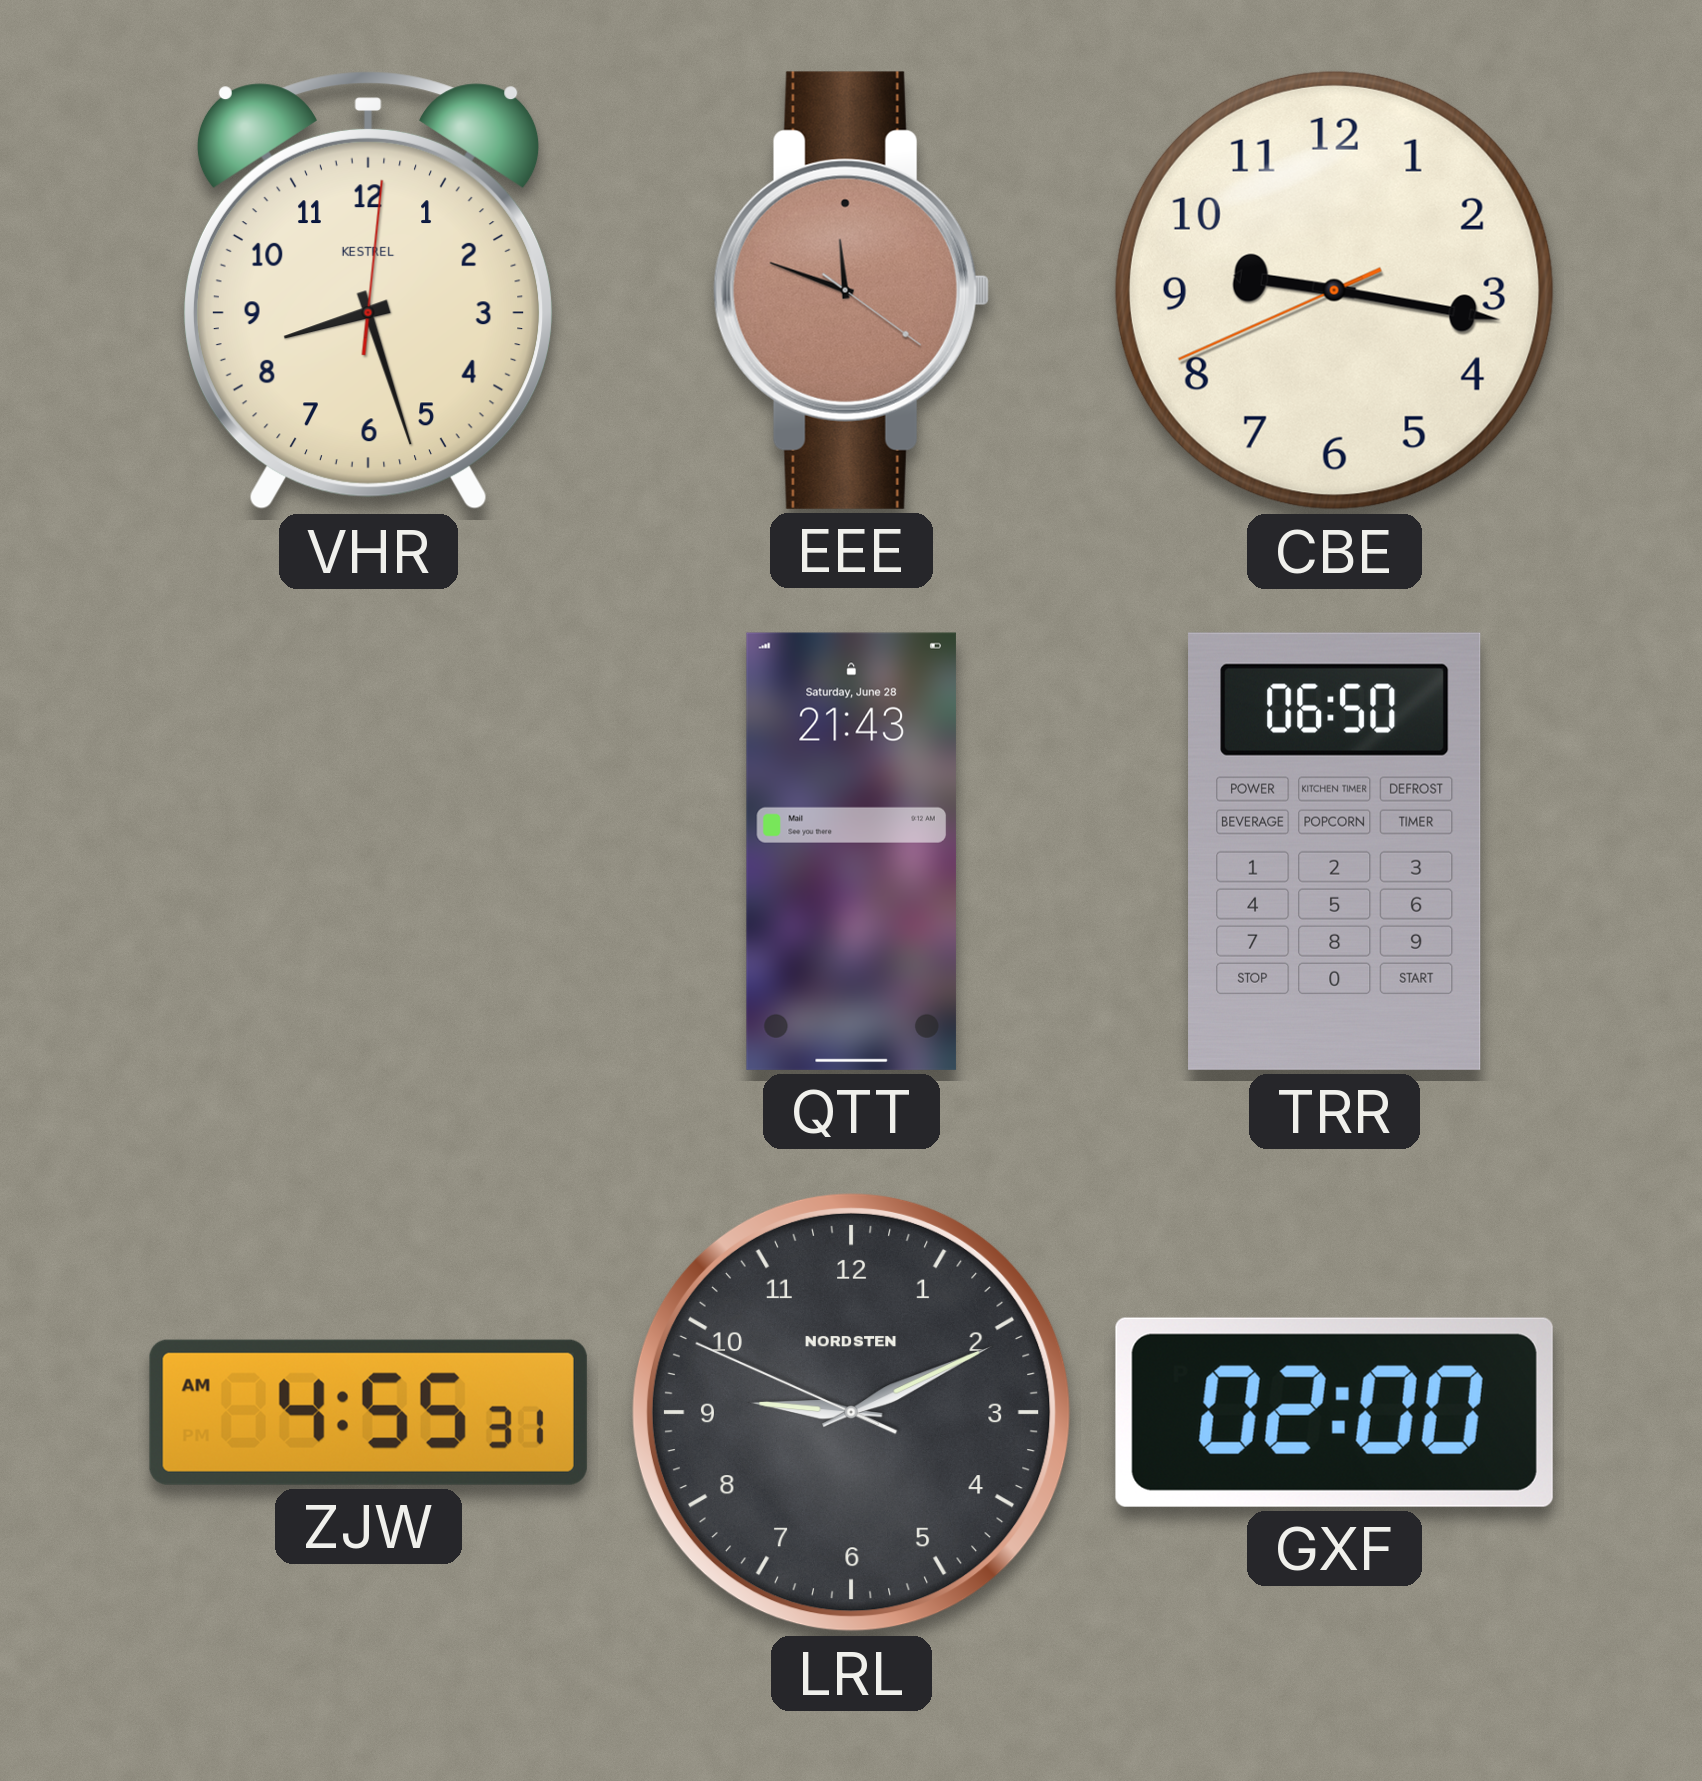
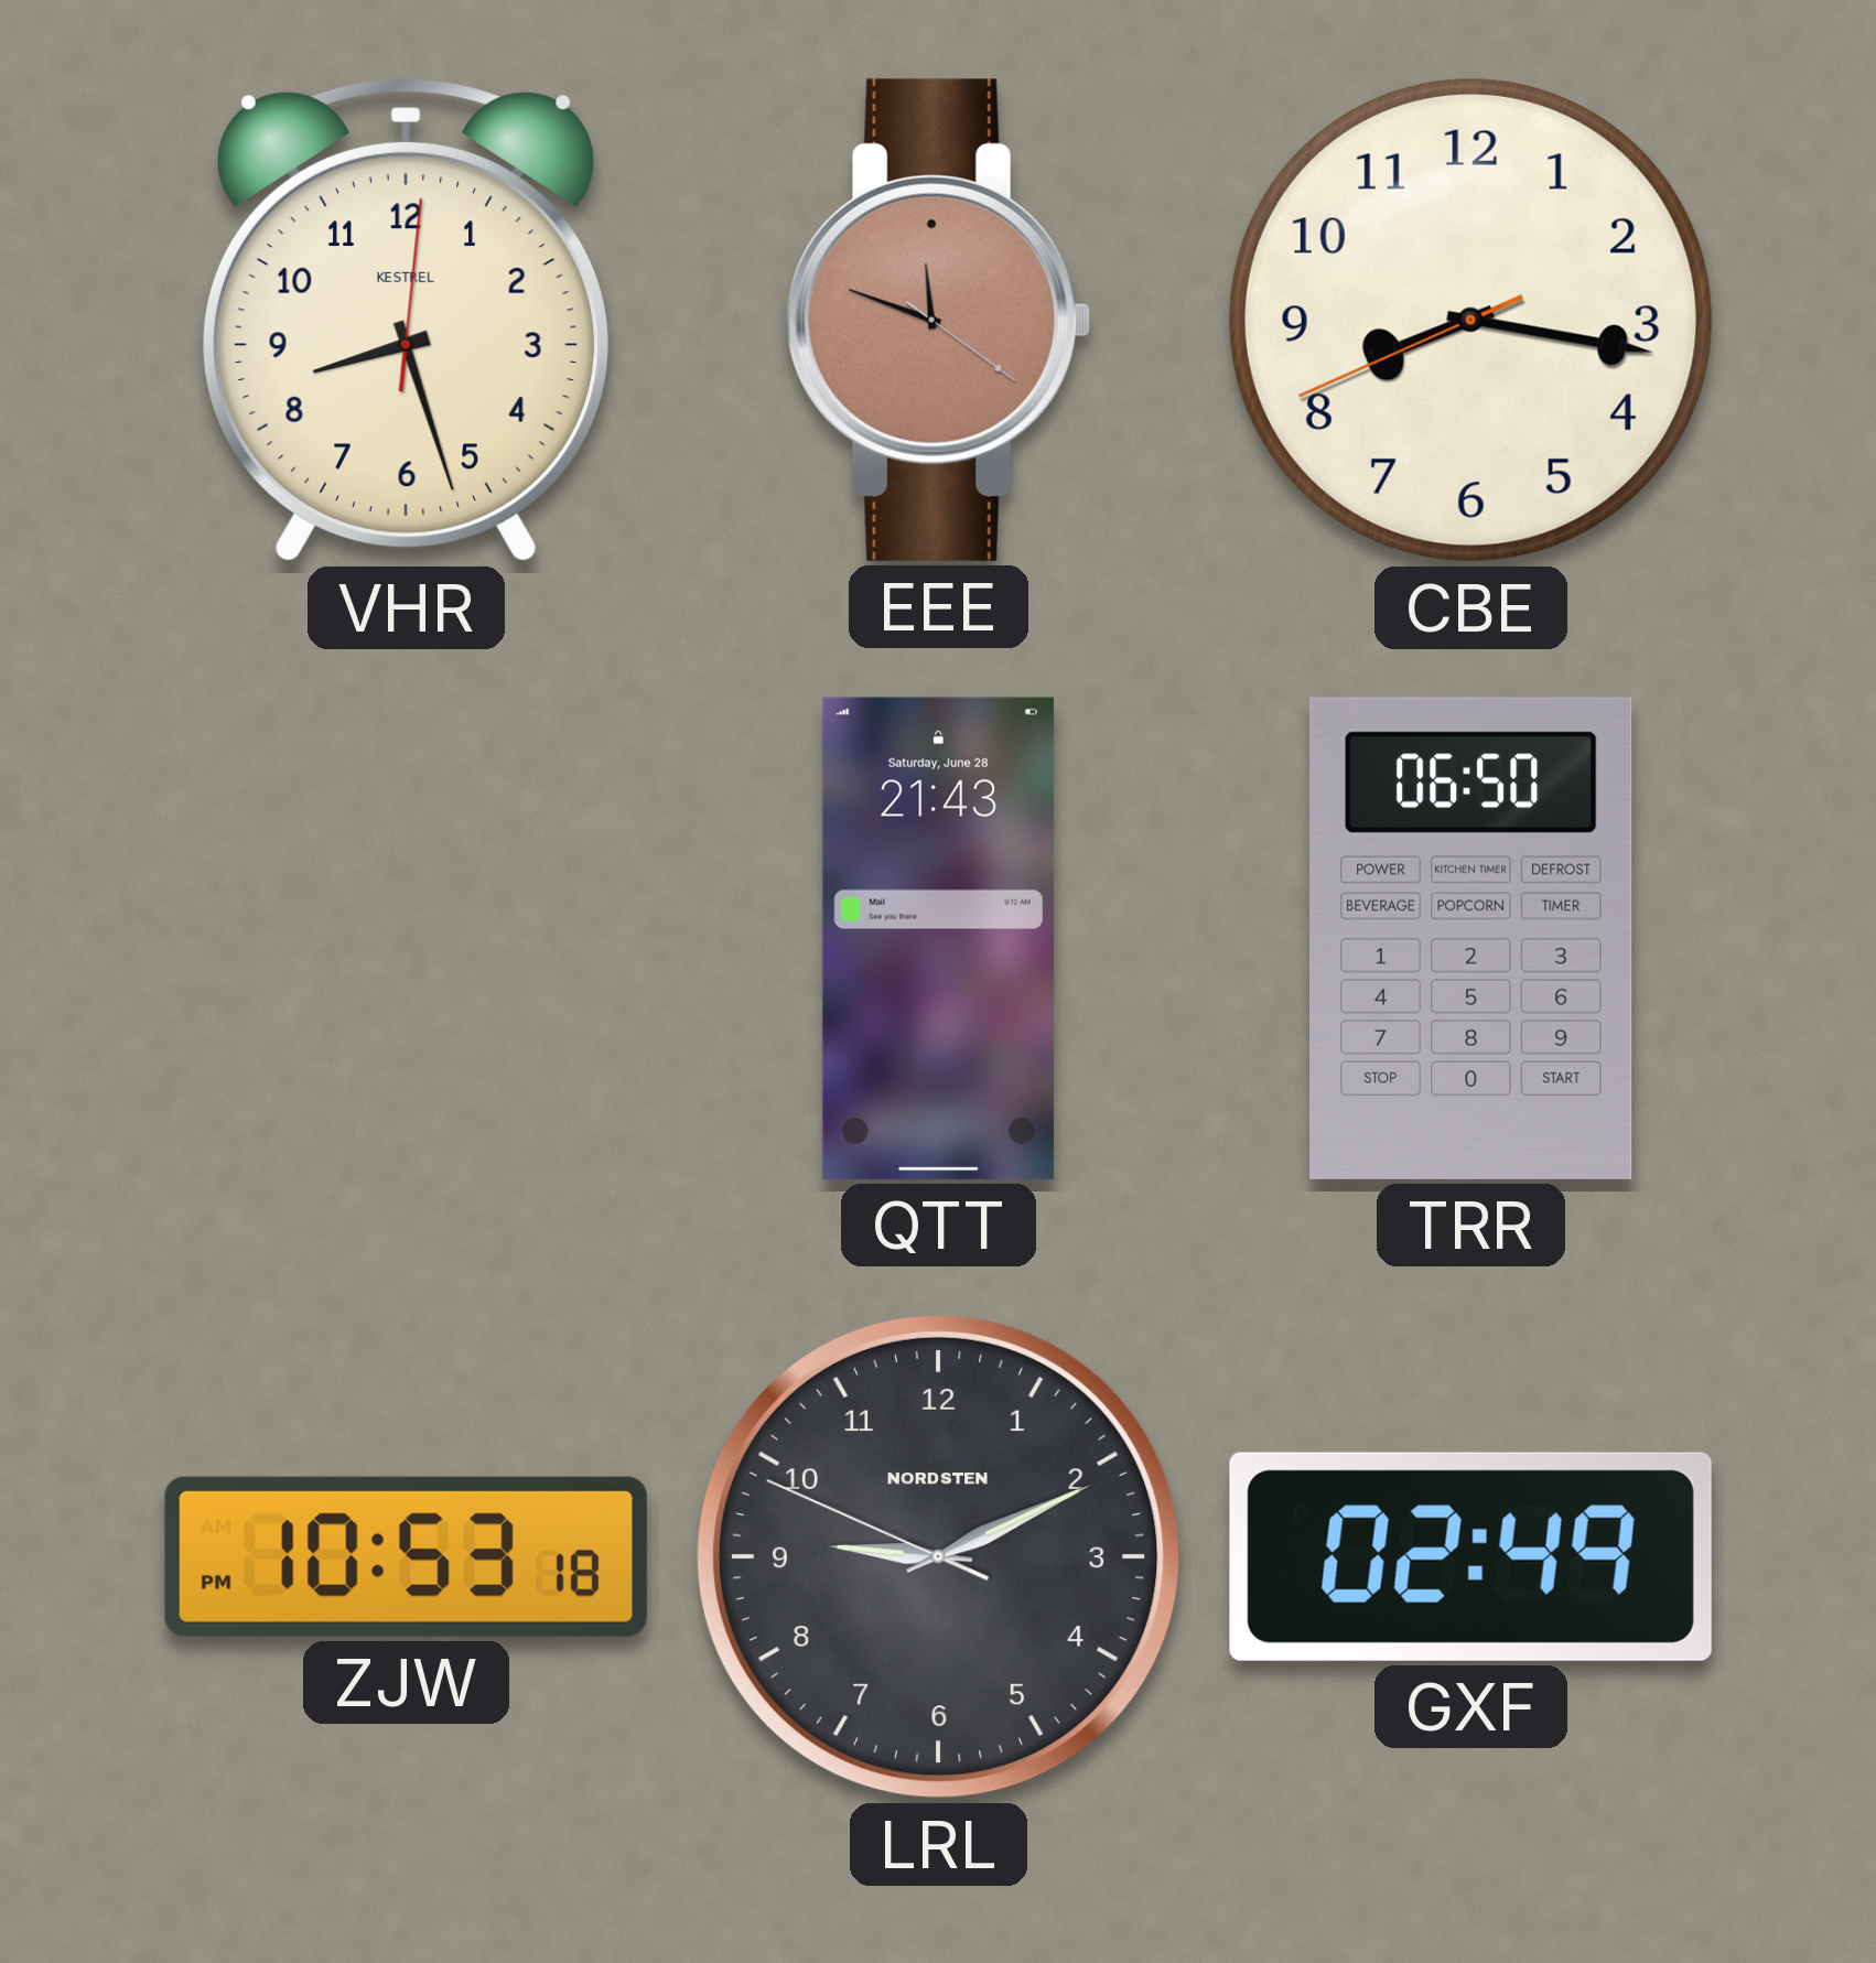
CBE: 9:16 -> 8:16
ZJW: 4:55 -> 10:53
GXF: 02:00 -> 02:49
